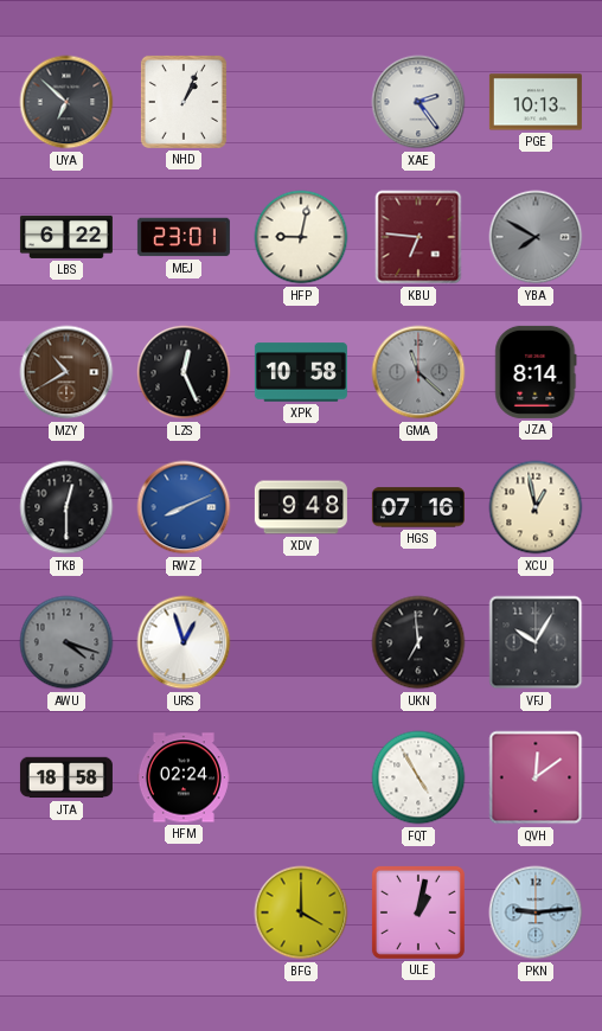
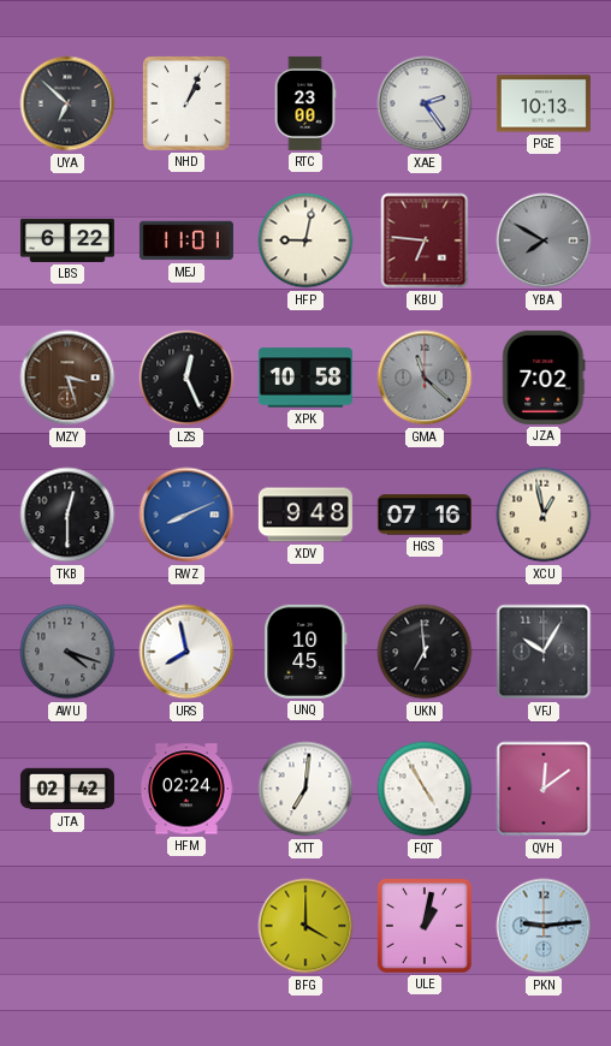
RTC: none -> 23:00
MEJ: 23:01 -> 11:01
MZY: 10:40 -> 3:27
JZA: 8:14 -> 7:02
URS: 12:57 -> 7:58
UNQ: none -> 10:45
JTA: 18:58 -> 02:42
XTT: none -> 7:01
